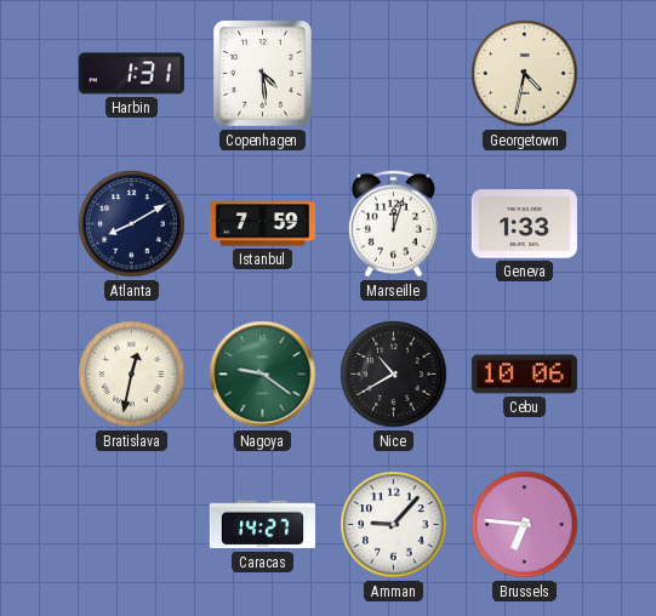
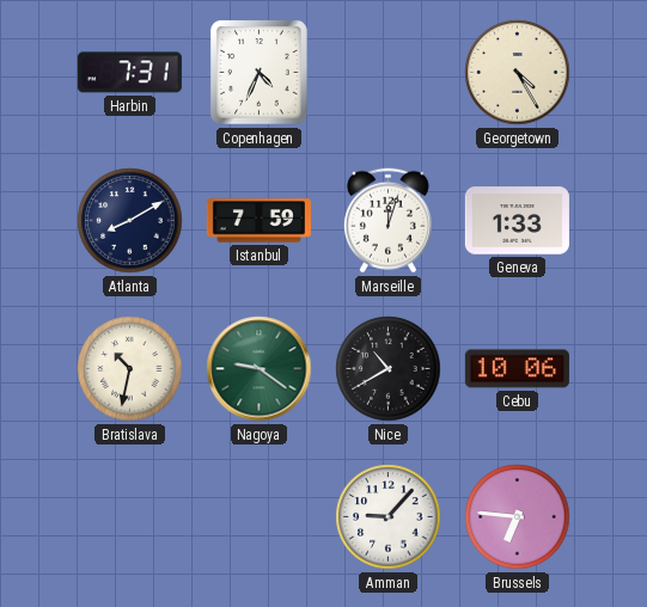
Harbin: 1:31 -> 7:31
Copenhagen: 4:29 -> 4:34
Georgetown: 4:32 -> 4:25
Bratislava: 12:32 -> 10:32
Caracas: 14:27 -> none
